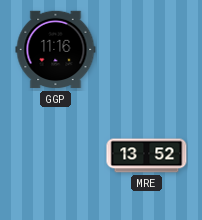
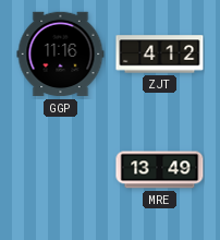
ZJT: none -> 4:12
MRE: 13:52 -> 13:49
